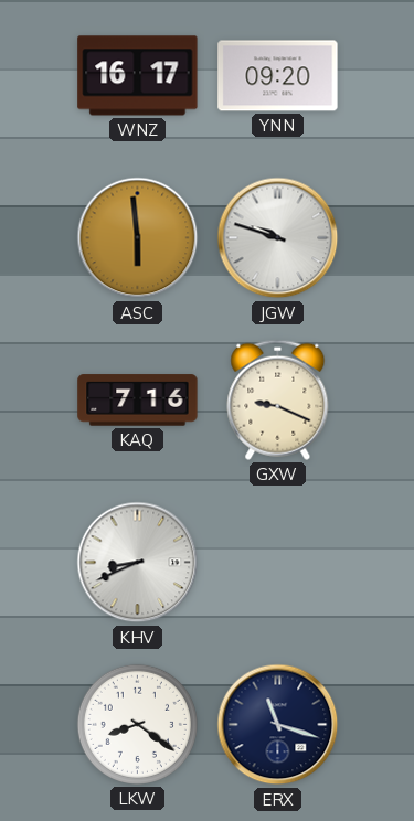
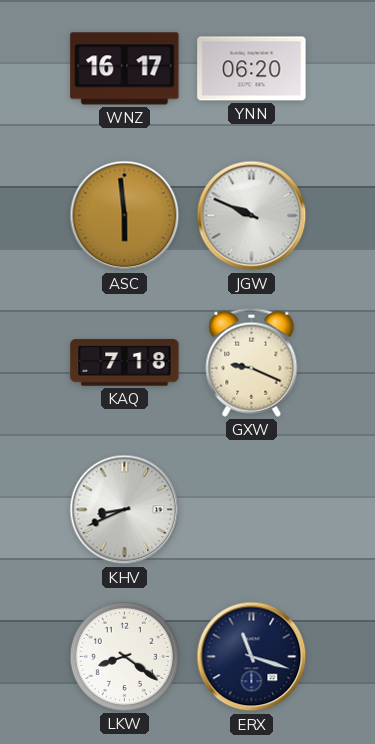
YNN: 09:20 -> 06:20
JGW: 9:48 -> 9:49
KAQ: 7:16 -> 7:18
